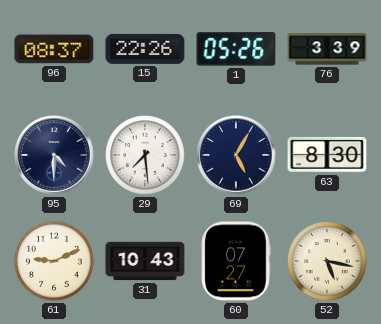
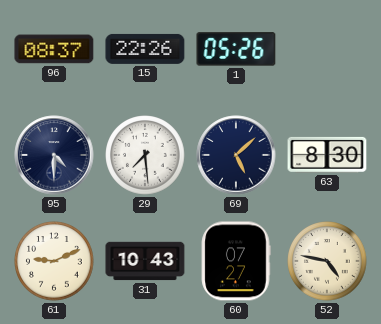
76: 3:39 -> none
69: 5:05 -> 5:08
52: 5:17 -> 4:47
